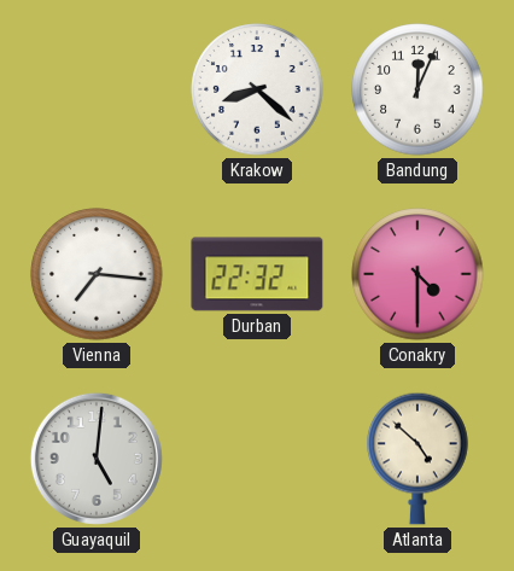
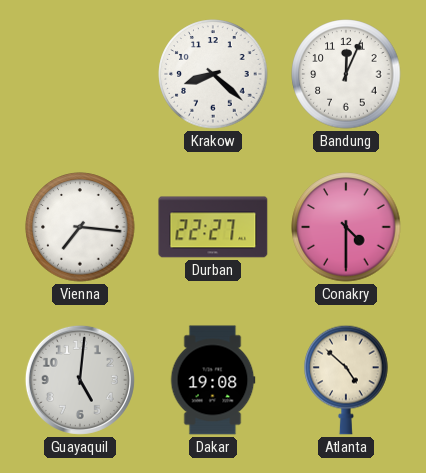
Durban: 22:32 -> 22:27
Dakar: none -> 19:08
